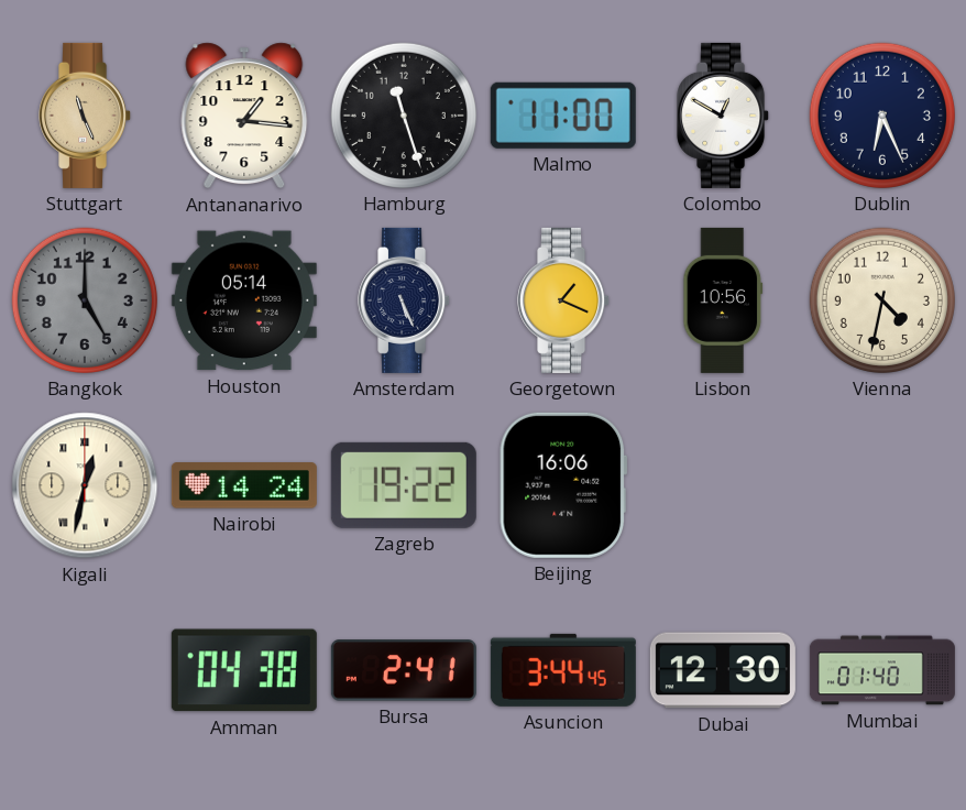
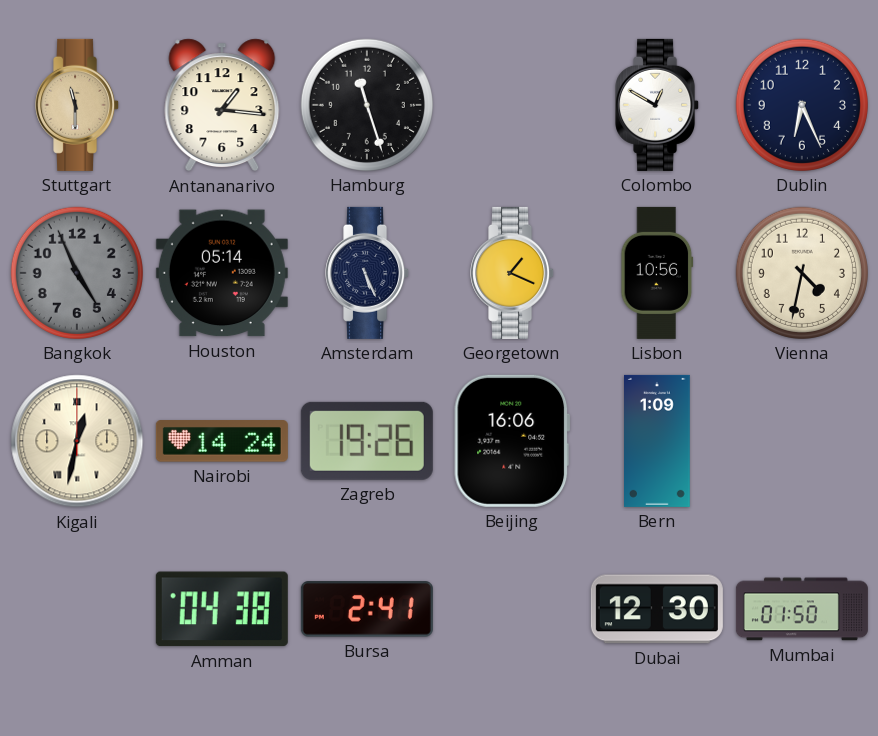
Stuttgart: 11:26 -> 11:30
Malmo: 11:00 -> none
Bangkok: 5:00 -> 4:56
Zagreb: 19:22 -> 19:26
Bern: none -> 1:09
Asuncion: 3:44 -> none
Mumbai: 01:40 -> 01:50
